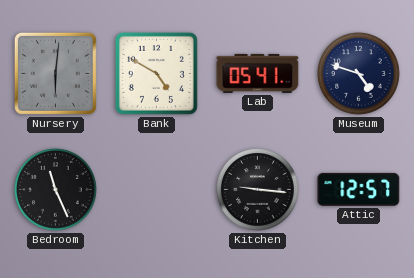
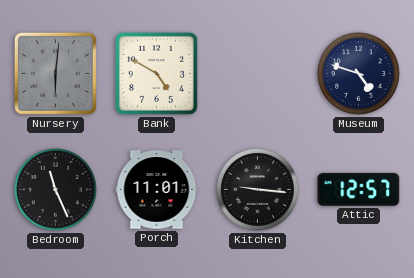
Lab: 05:41 -> none
Porch: none -> 11:01
